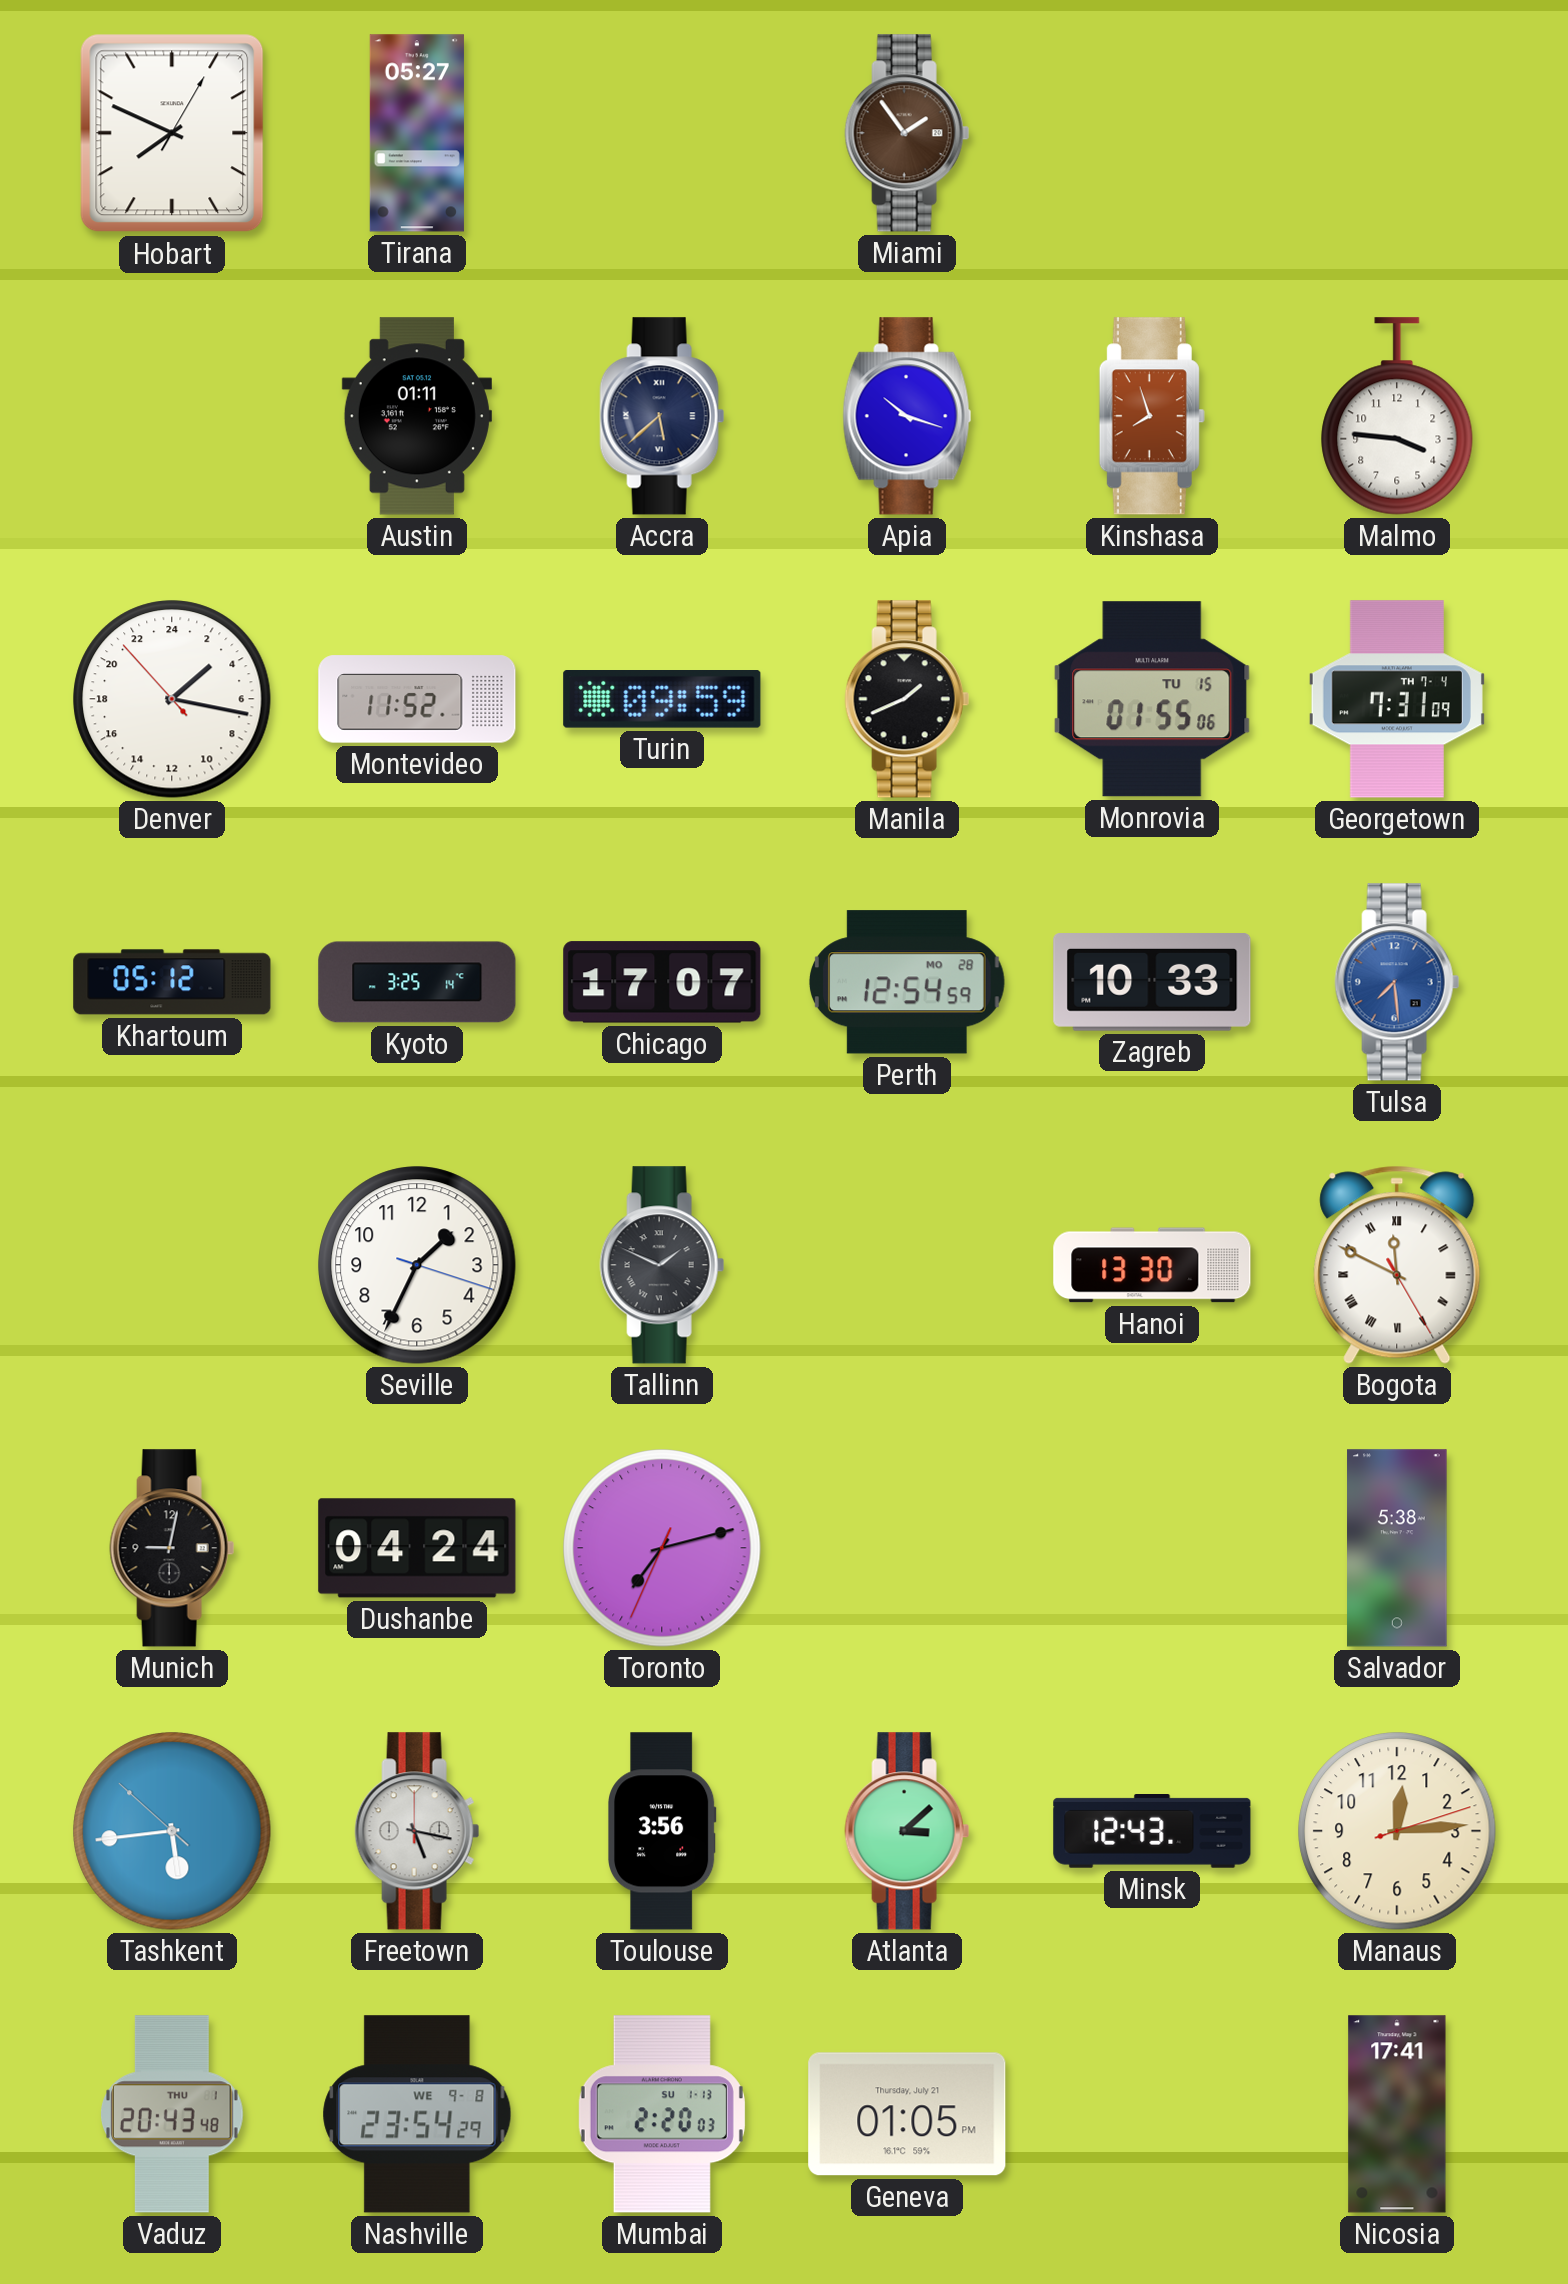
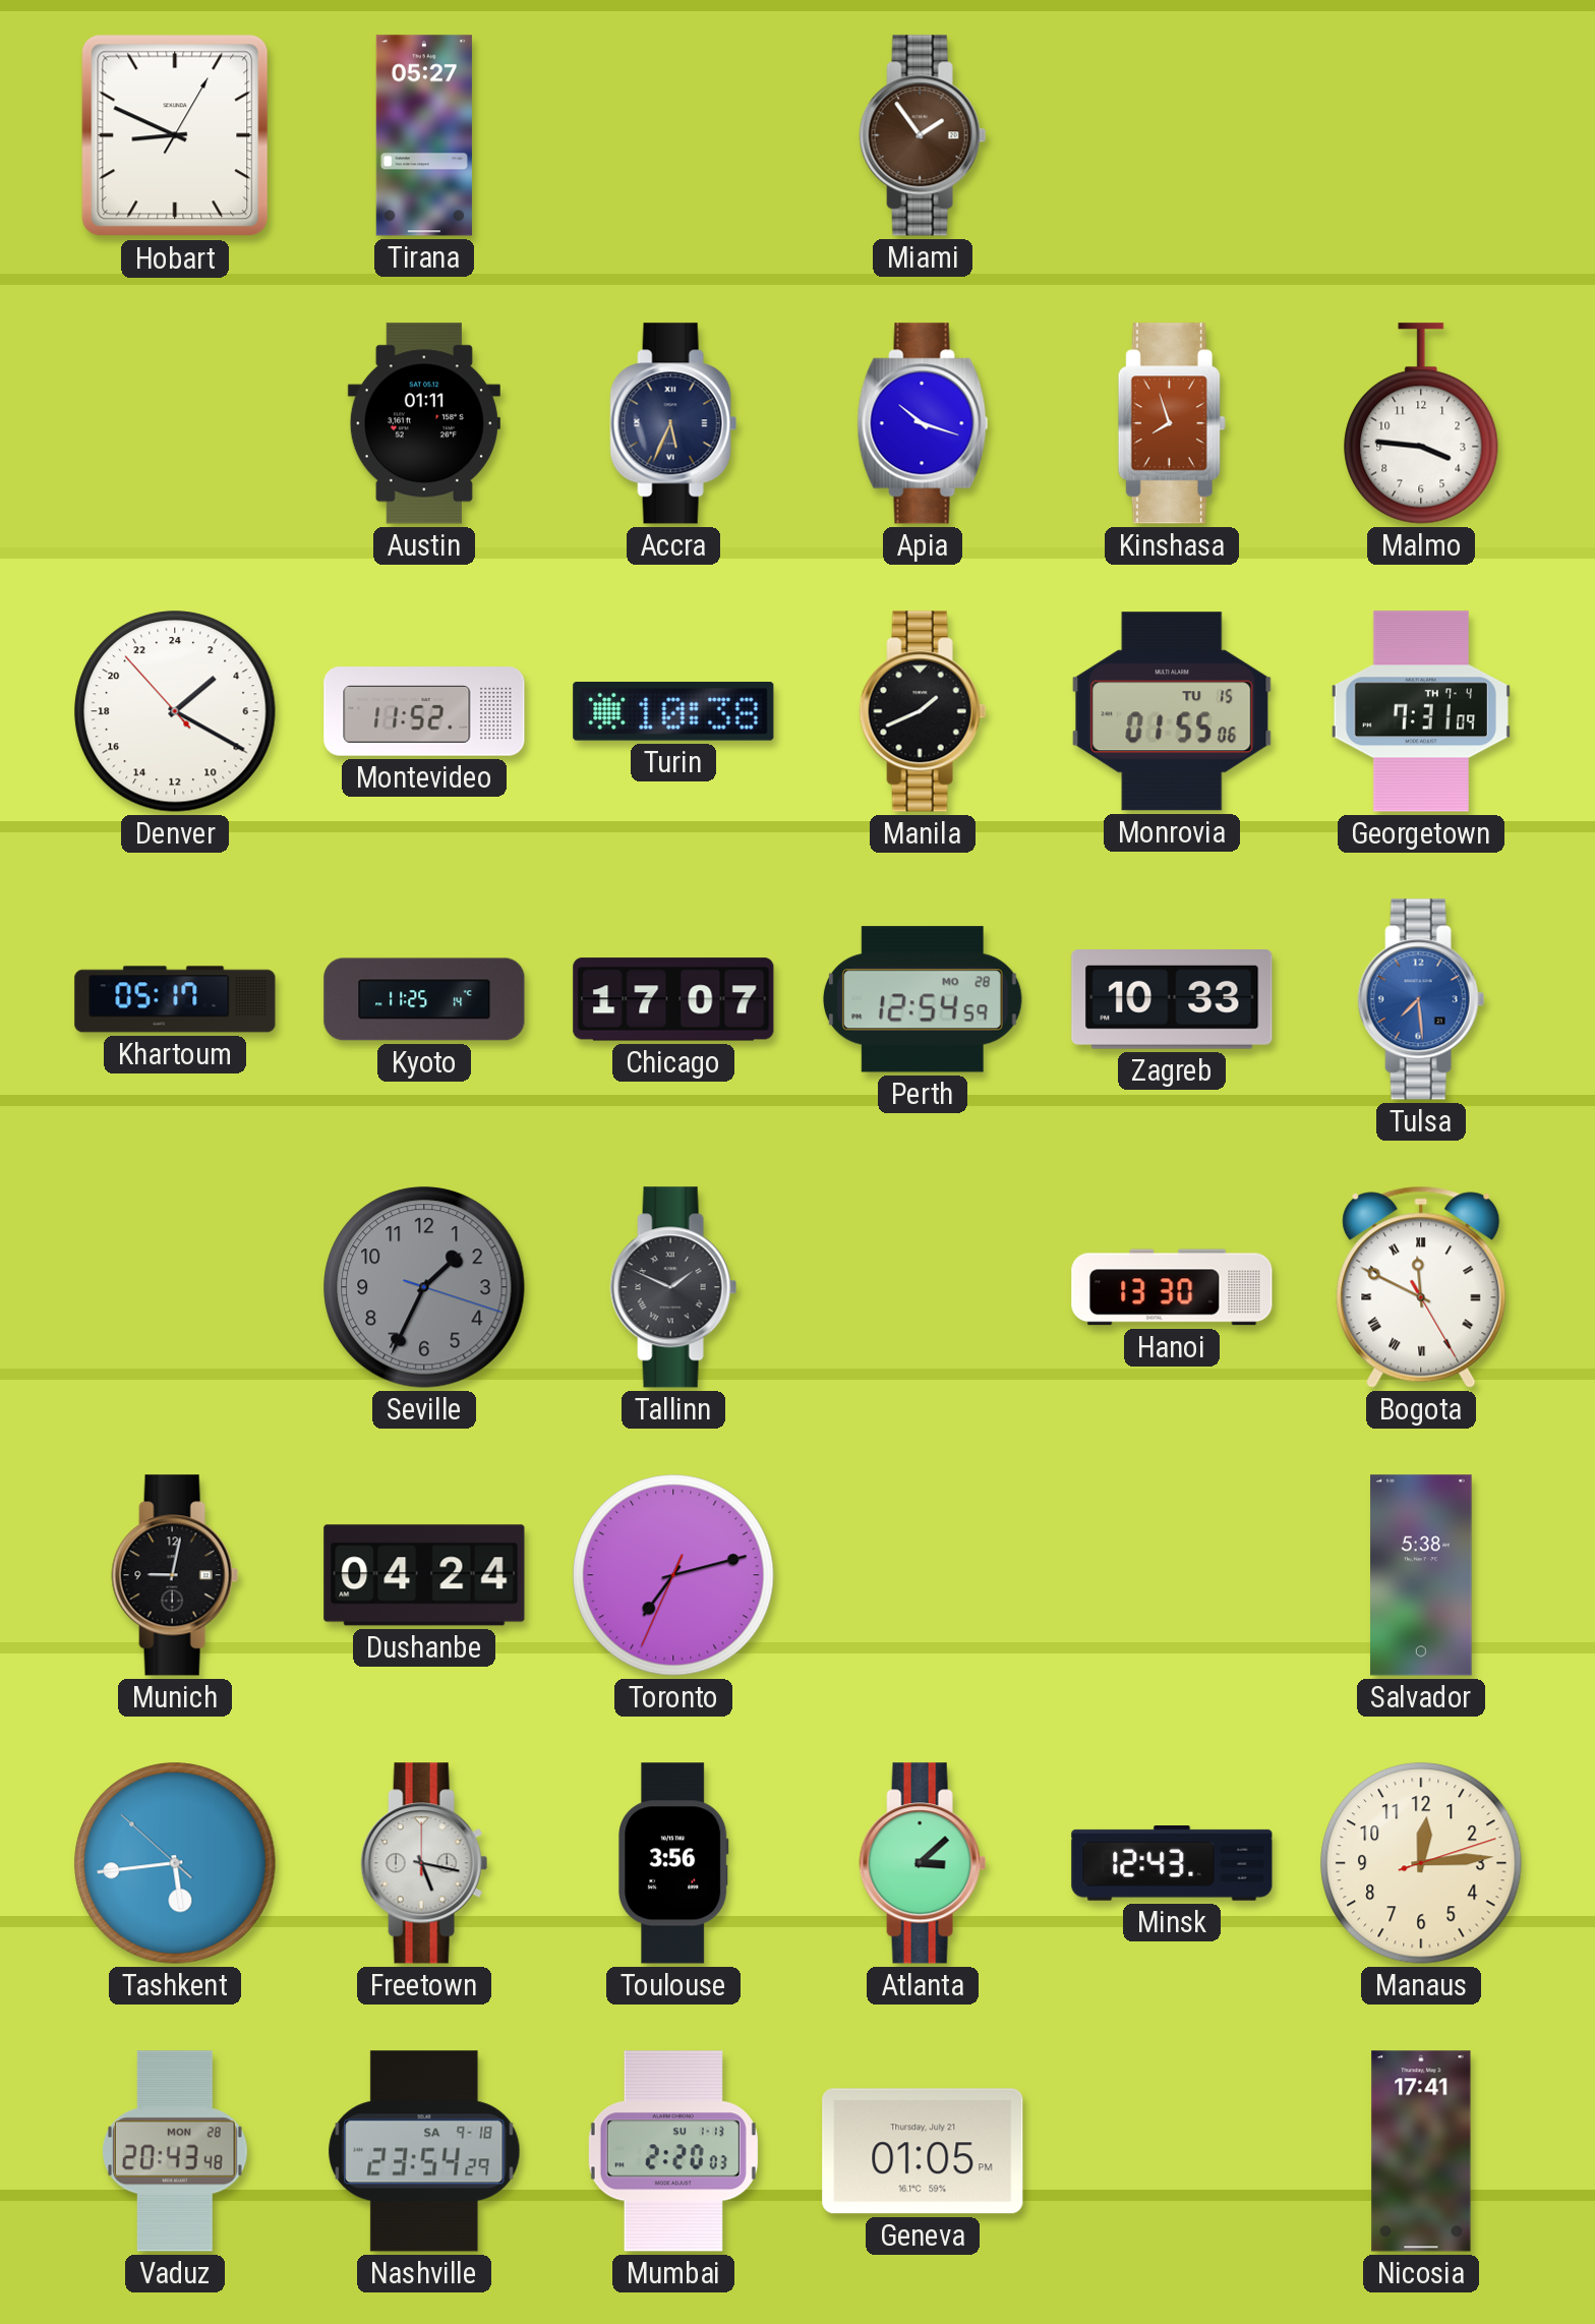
Hobart: 7:49 -> 8:49
Accra: 5:38 -> 5:34
Denver: 3:16 -> 3:19
Turin: 09:59 -> 10:38
Khartoum: 05:12 -> 05:17
Kyoto: 3:25 -> 11:25
Seville dial: white -> grey
Vaduz date: THU 1 -> MON 28
Nashville date: WE 9-8 -> SA 9-18
